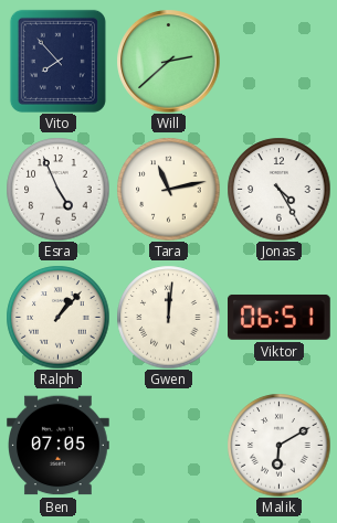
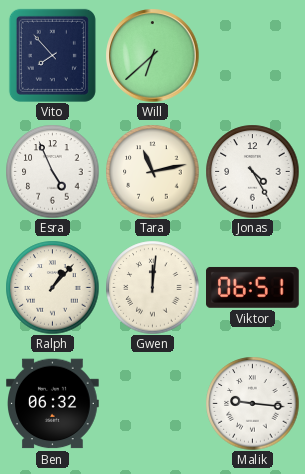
Will: 2:38 -> 6:38
Ben: 07:05 -> 06:32
Malik: 6:10 -> 9:16
